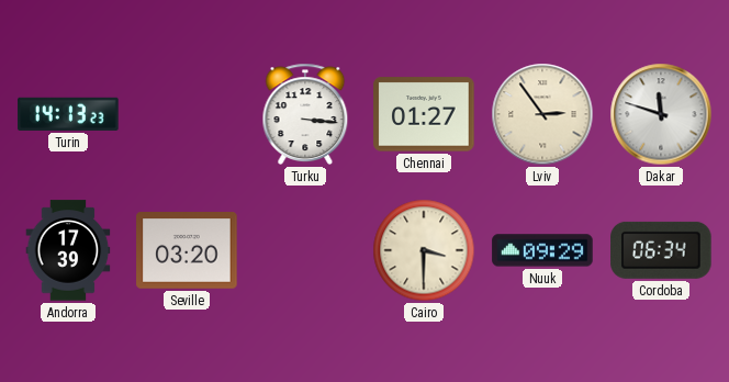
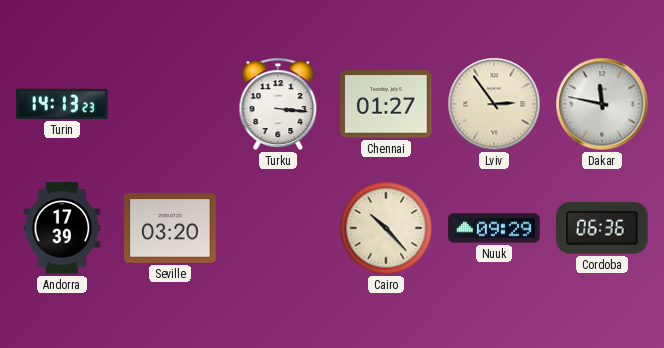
Dakar: 11:48 -> 11:47
Cairo: 3:30 -> 10:23
Cordoba: 06:34 -> 06:36
